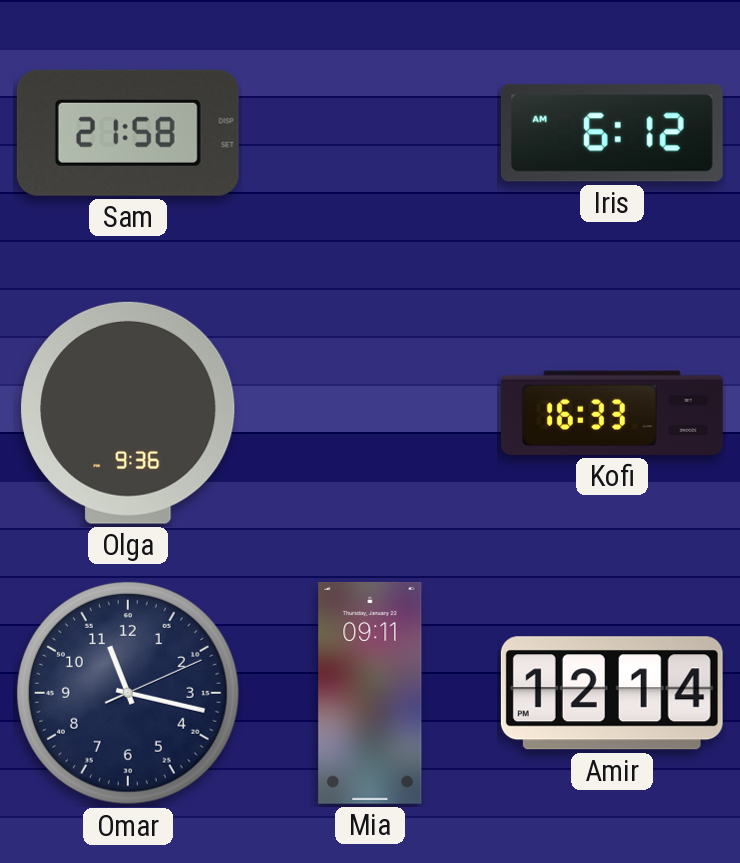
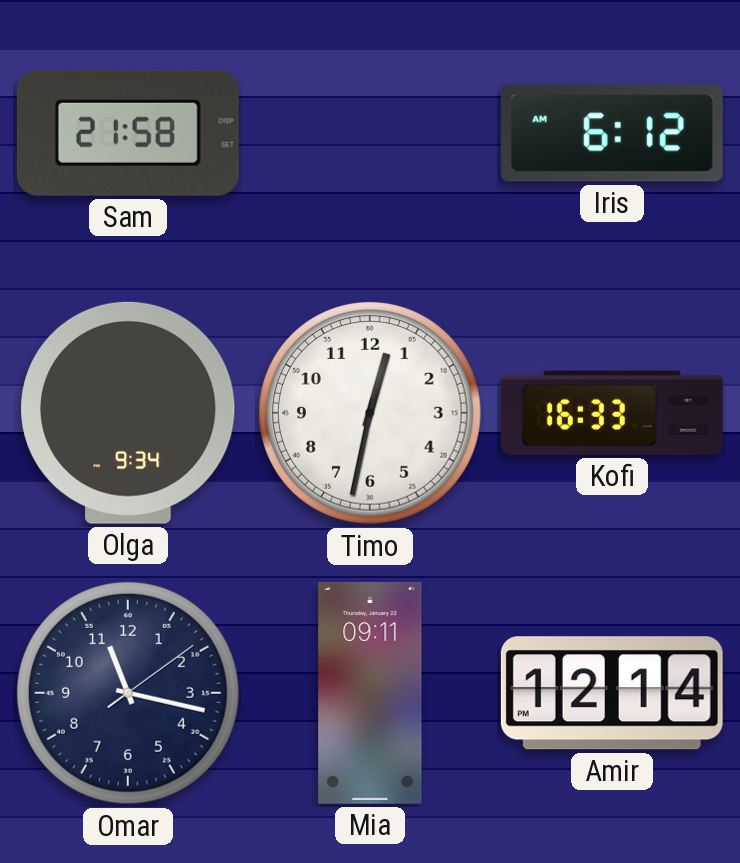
Olga: 9:36 -> 9:34
Timo: none -> 12:32
Omar: 11:17:11 -> 11:17:09
